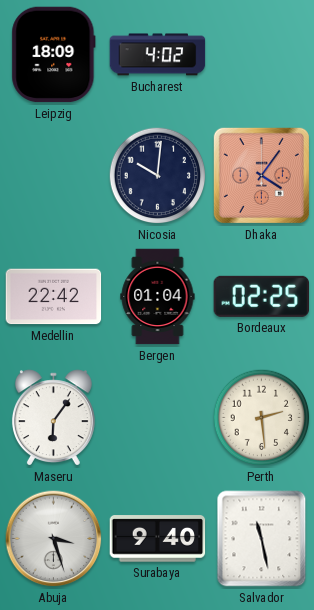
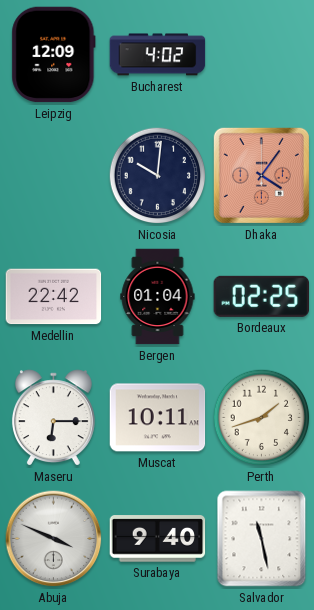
Leipzig: 18:09 -> 12:09
Maseru: 6:06 -> 6:15
Muscat: none -> 10:11
Perth: 2:29 -> 1:42
Abuja: 3:27 -> 3:49
